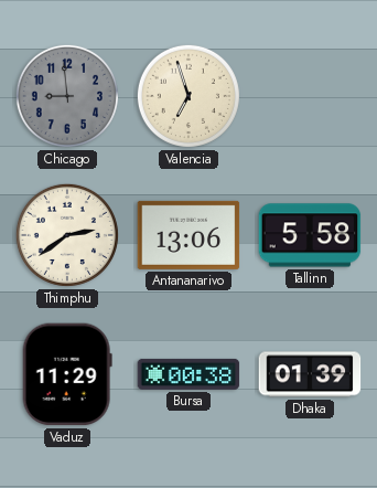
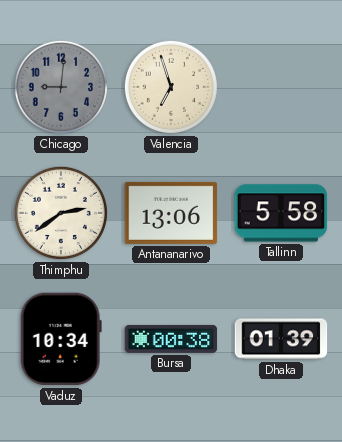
Chicago: 8:59 -> 9:01
Vaduz: 11:29 -> 10:34
